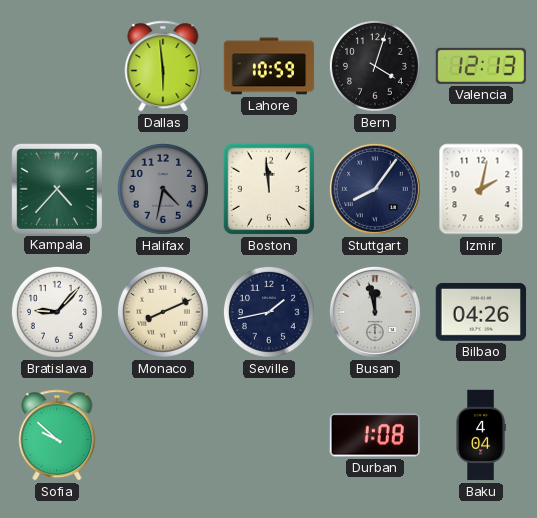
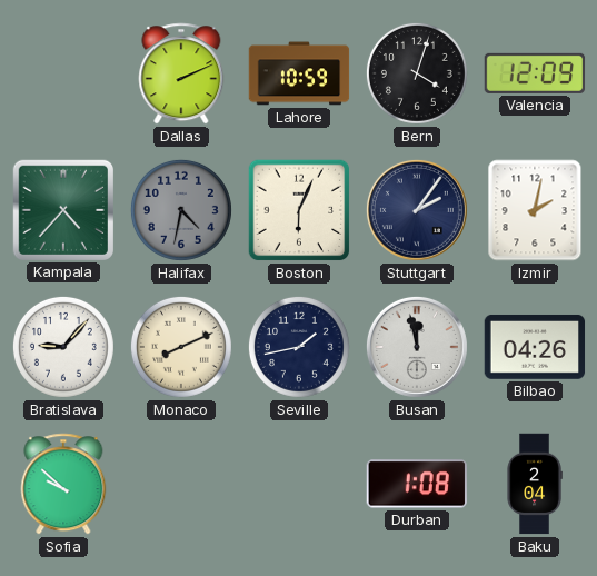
Dallas: 5:59 -> 2:11
Valencia: 12:13 -> 12:09
Boston: 11:59 -> 6:04
Stuttgart: 8:06 -> 2:06
Baku: 4:04 -> 2:04
